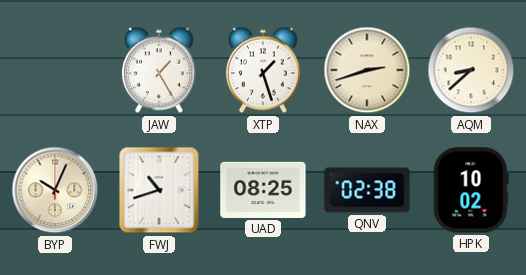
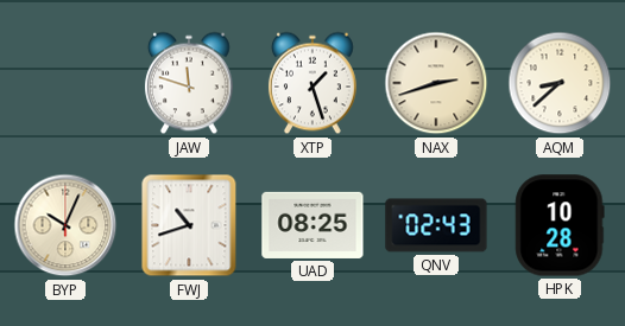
JAW: 1:25 -> 11:48
QNV: 02:38 -> 02:43
HPK: 10:02 -> 10:28
